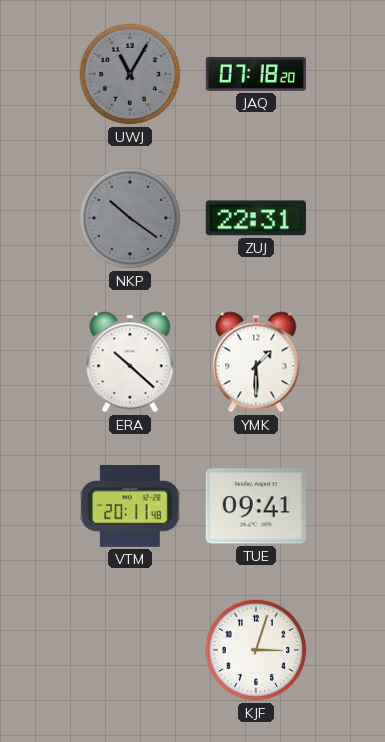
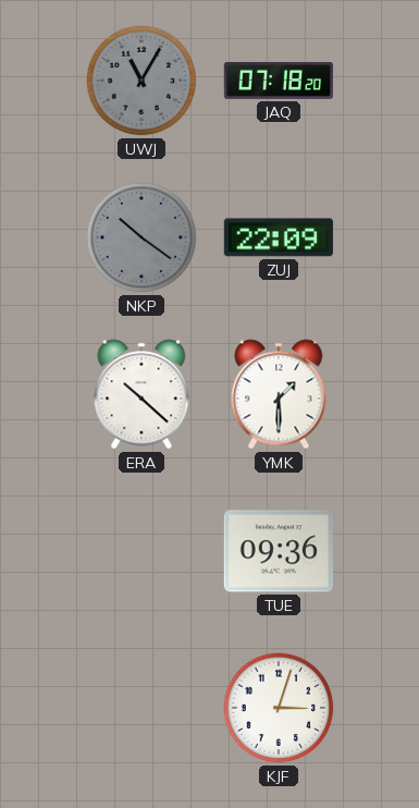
ZUJ: 22:31 -> 22:09
VTM: 20:11 -> none
TUE: 09:41 -> 09:36
